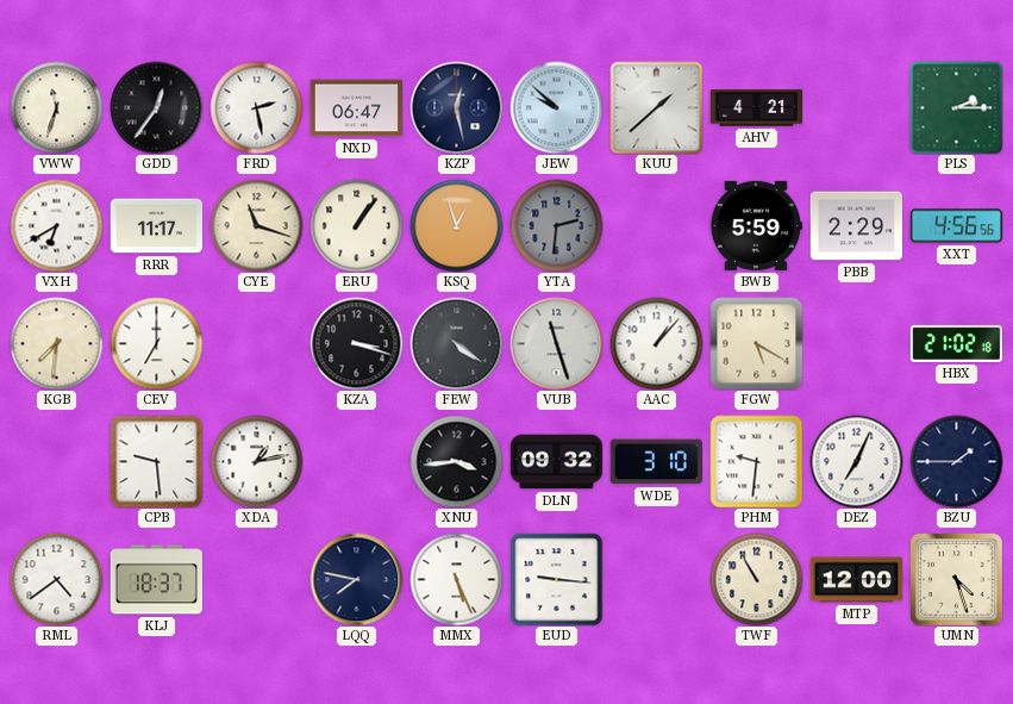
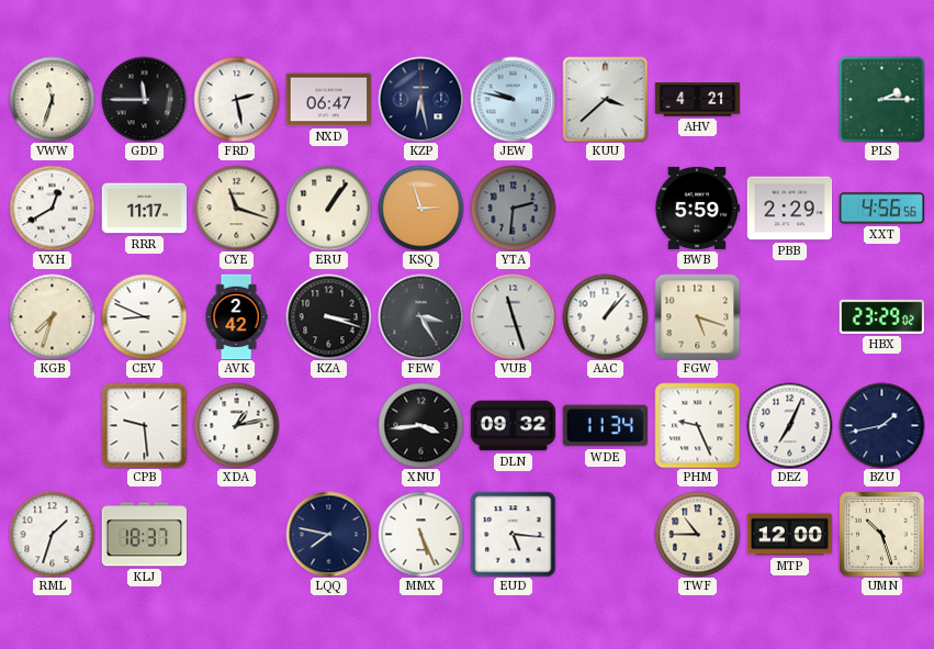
GDD: 12:36 -> 11:45
KZP: 12:28 -> 6:28
JEW: 9:52 -> 9:47
KUU: 1:38 -> 3:38
VXH: 6:40 -> 12:40
KSQ: 12:57 -> 2:57
KGB: 7:31 -> 7:33
CEV: 7:00 -> 8:49
AVK: none -> 2:42
FEW: 4:21 -> 3:25
FGW: 5:20 -> 5:18
HBX: 21:02 -> 23:29
WDE: 3:10 -> 11:34
PHM: 9:31 -> 9:26
BZU: 1:45 -> 1:43
RML: 4:39 -> 1:33
EUD: 9:16 -> 5:16
TWF: 10:55 -> 10:45
UMN: 4:27 -> 10:27
